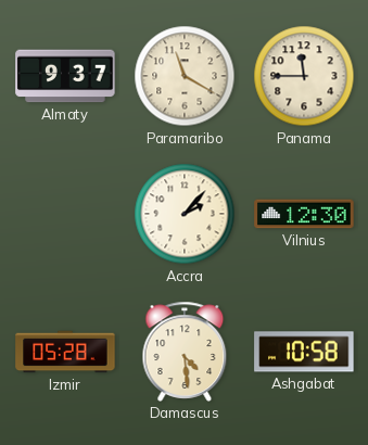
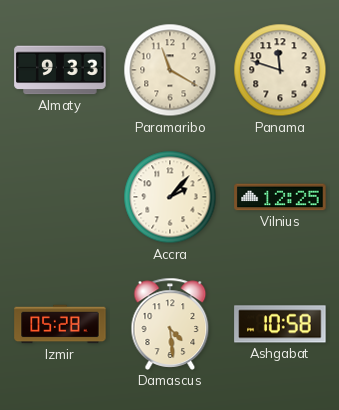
Almaty: 9:37 -> 9:33
Panama: 11:45 -> 11:48
Vilnius: 12:30 -> 12:25
